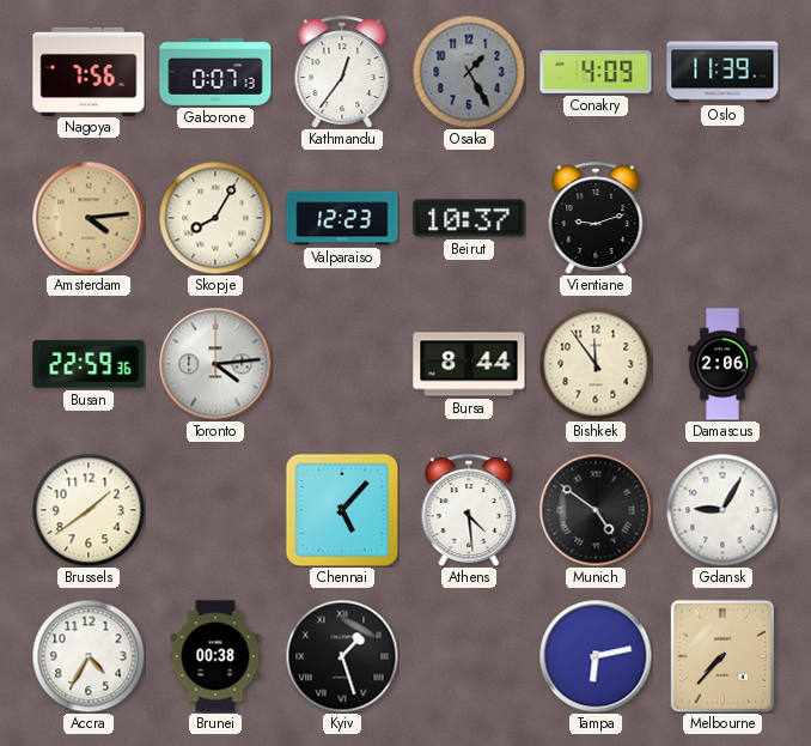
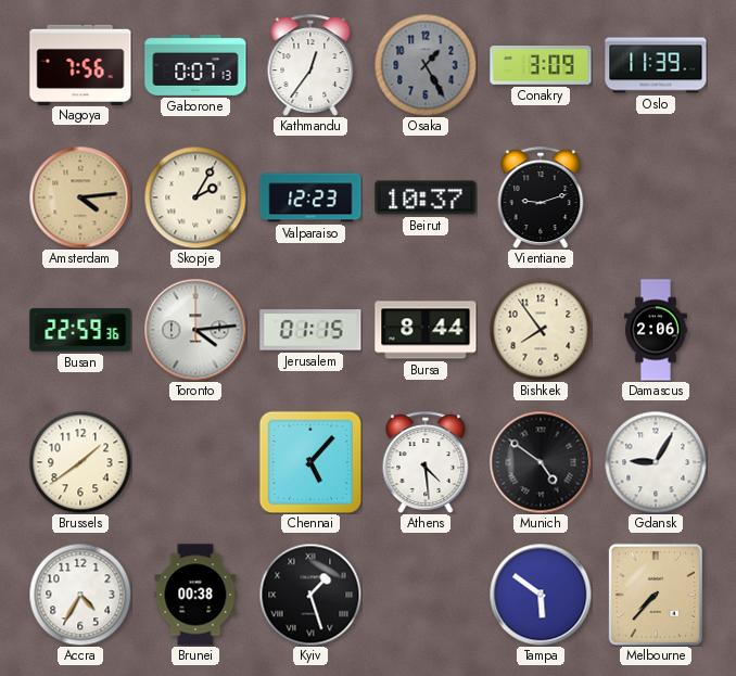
Conakry: 4:09 -> 3:09
Skopje: 8:05 -> 2:05
Jerusalem: none -> 01:15
Bishkek: 11:54 -> 7:54
Tampa: 6:13 -> 5:51
